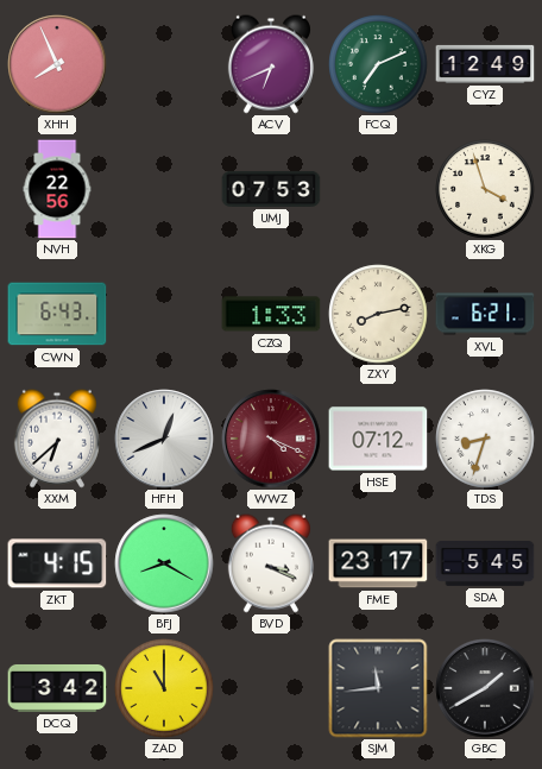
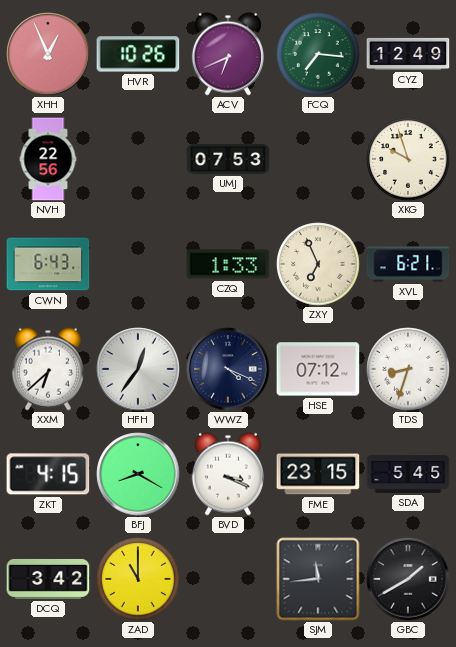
XHH: 7:56 -> 12:56
HVR: none -> 10:26
FCQ: 7:11 -> 7:16
XKG: 3:57 -> 9:57
ZXY: 8:13 -> 6:56
HFH: 12:41 -> 12:36
WWZ dial: burgundy -> navy
FME: 23:17 -> 23:15
